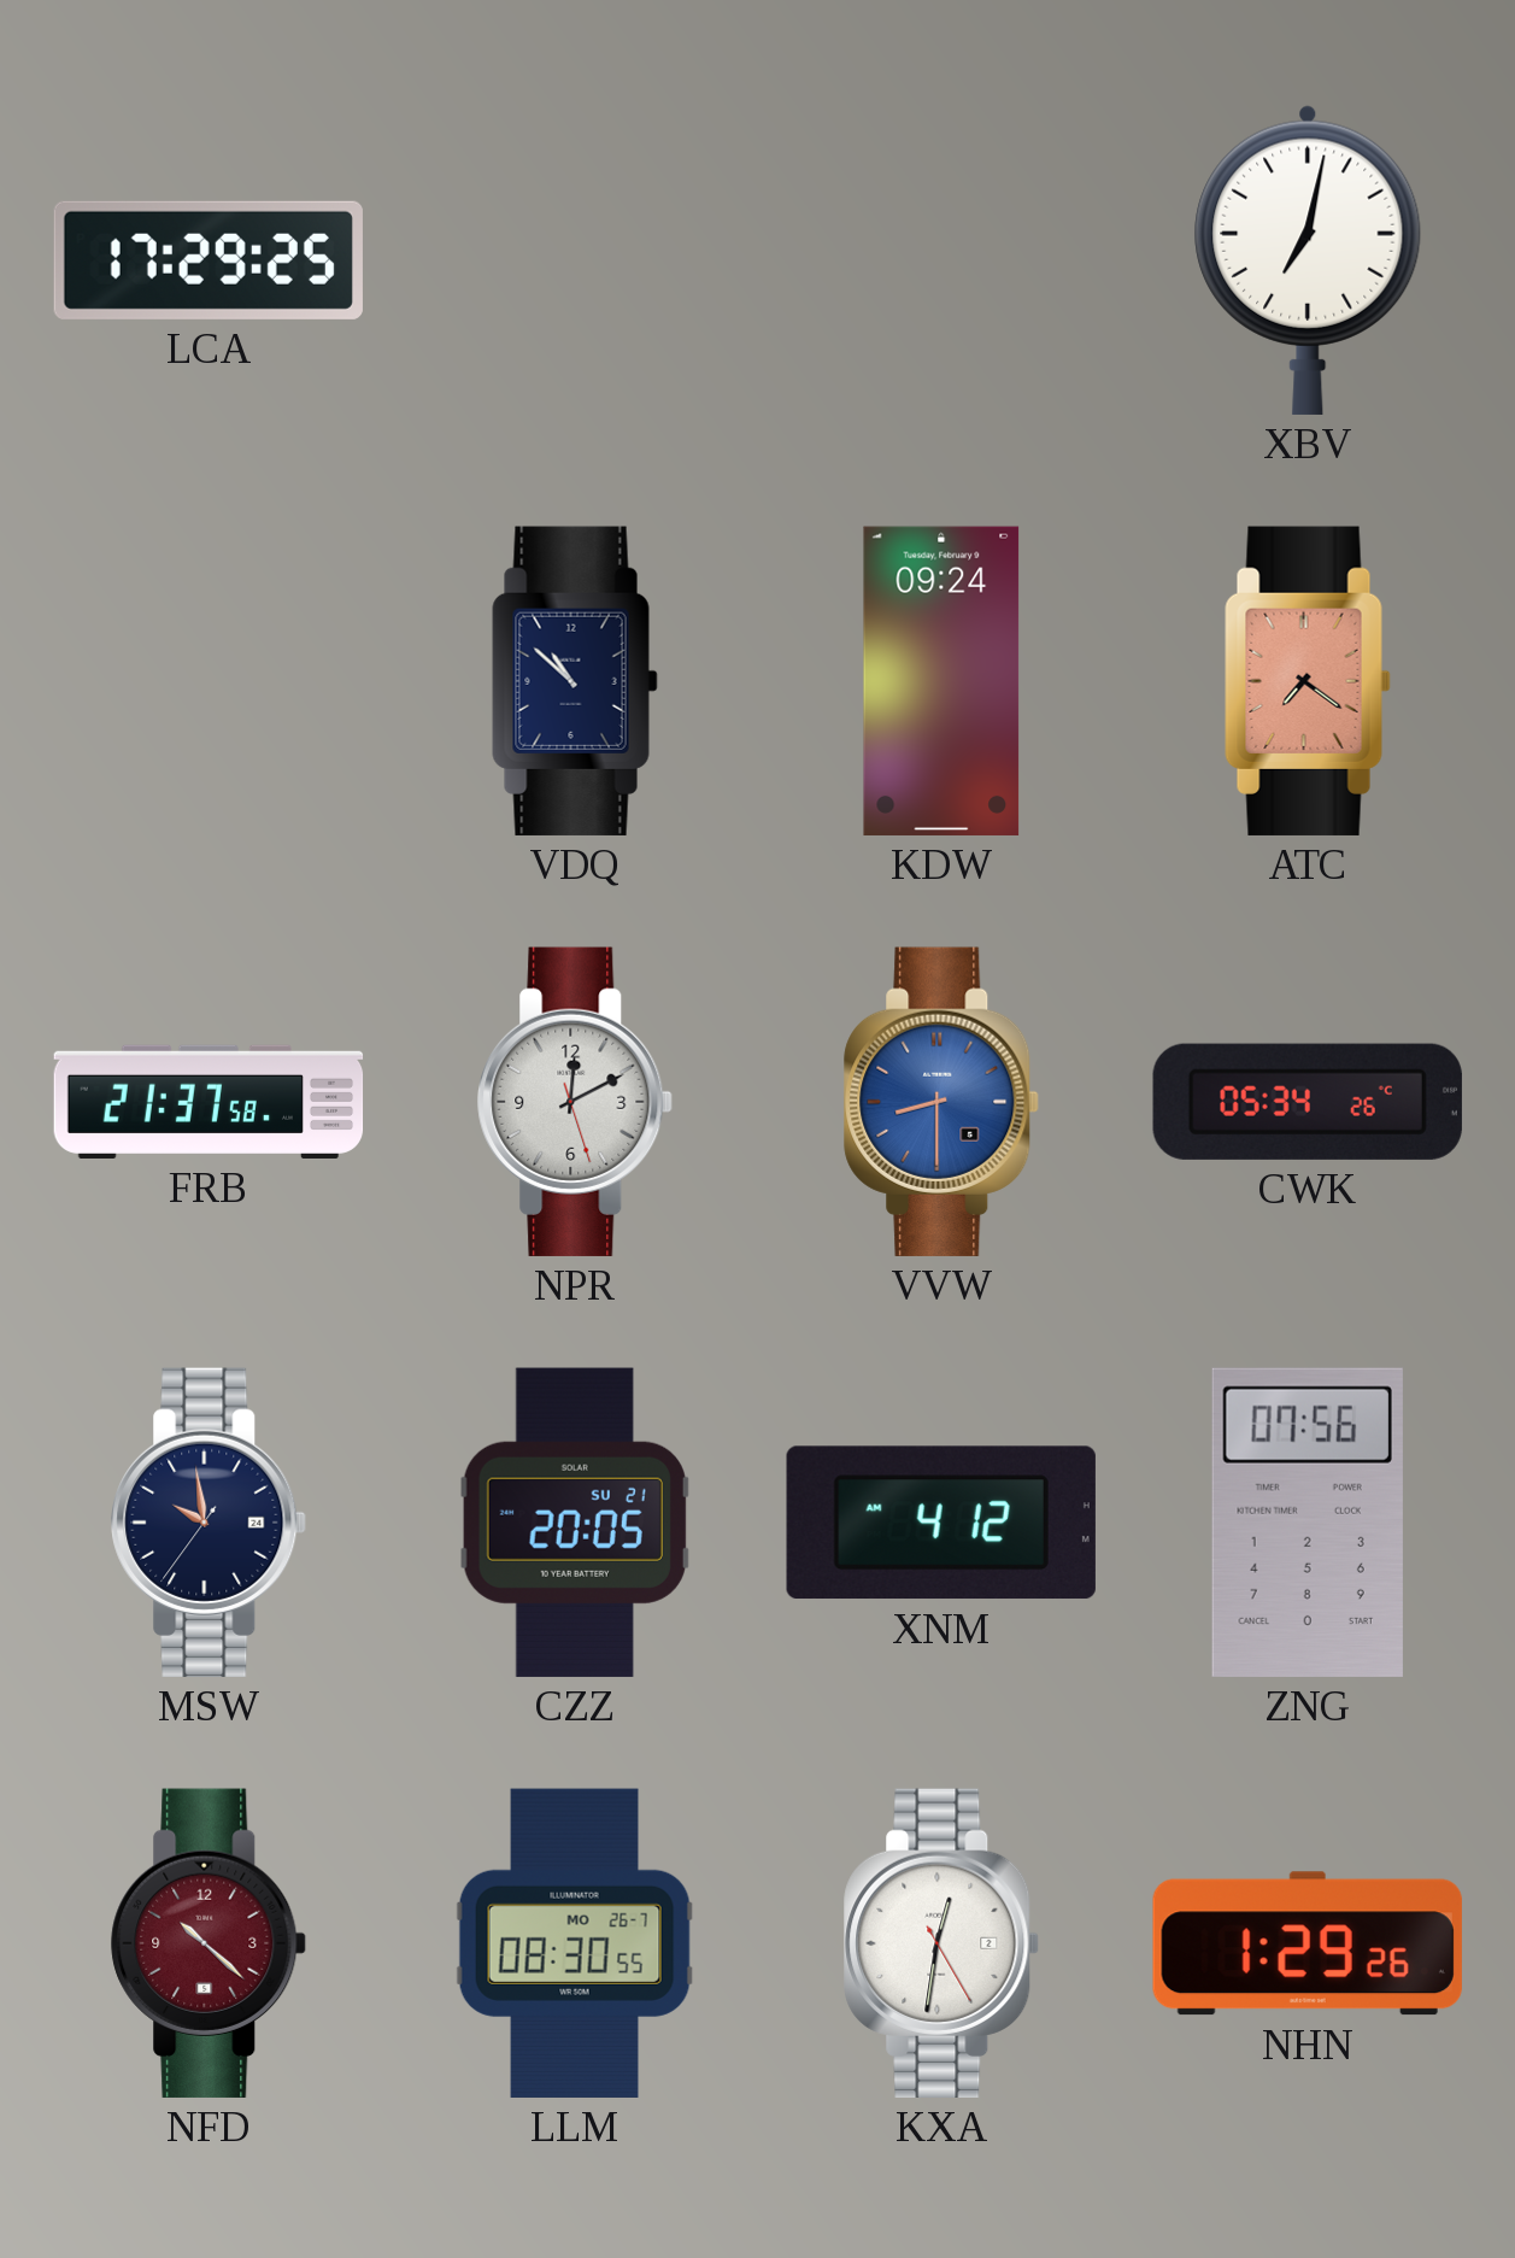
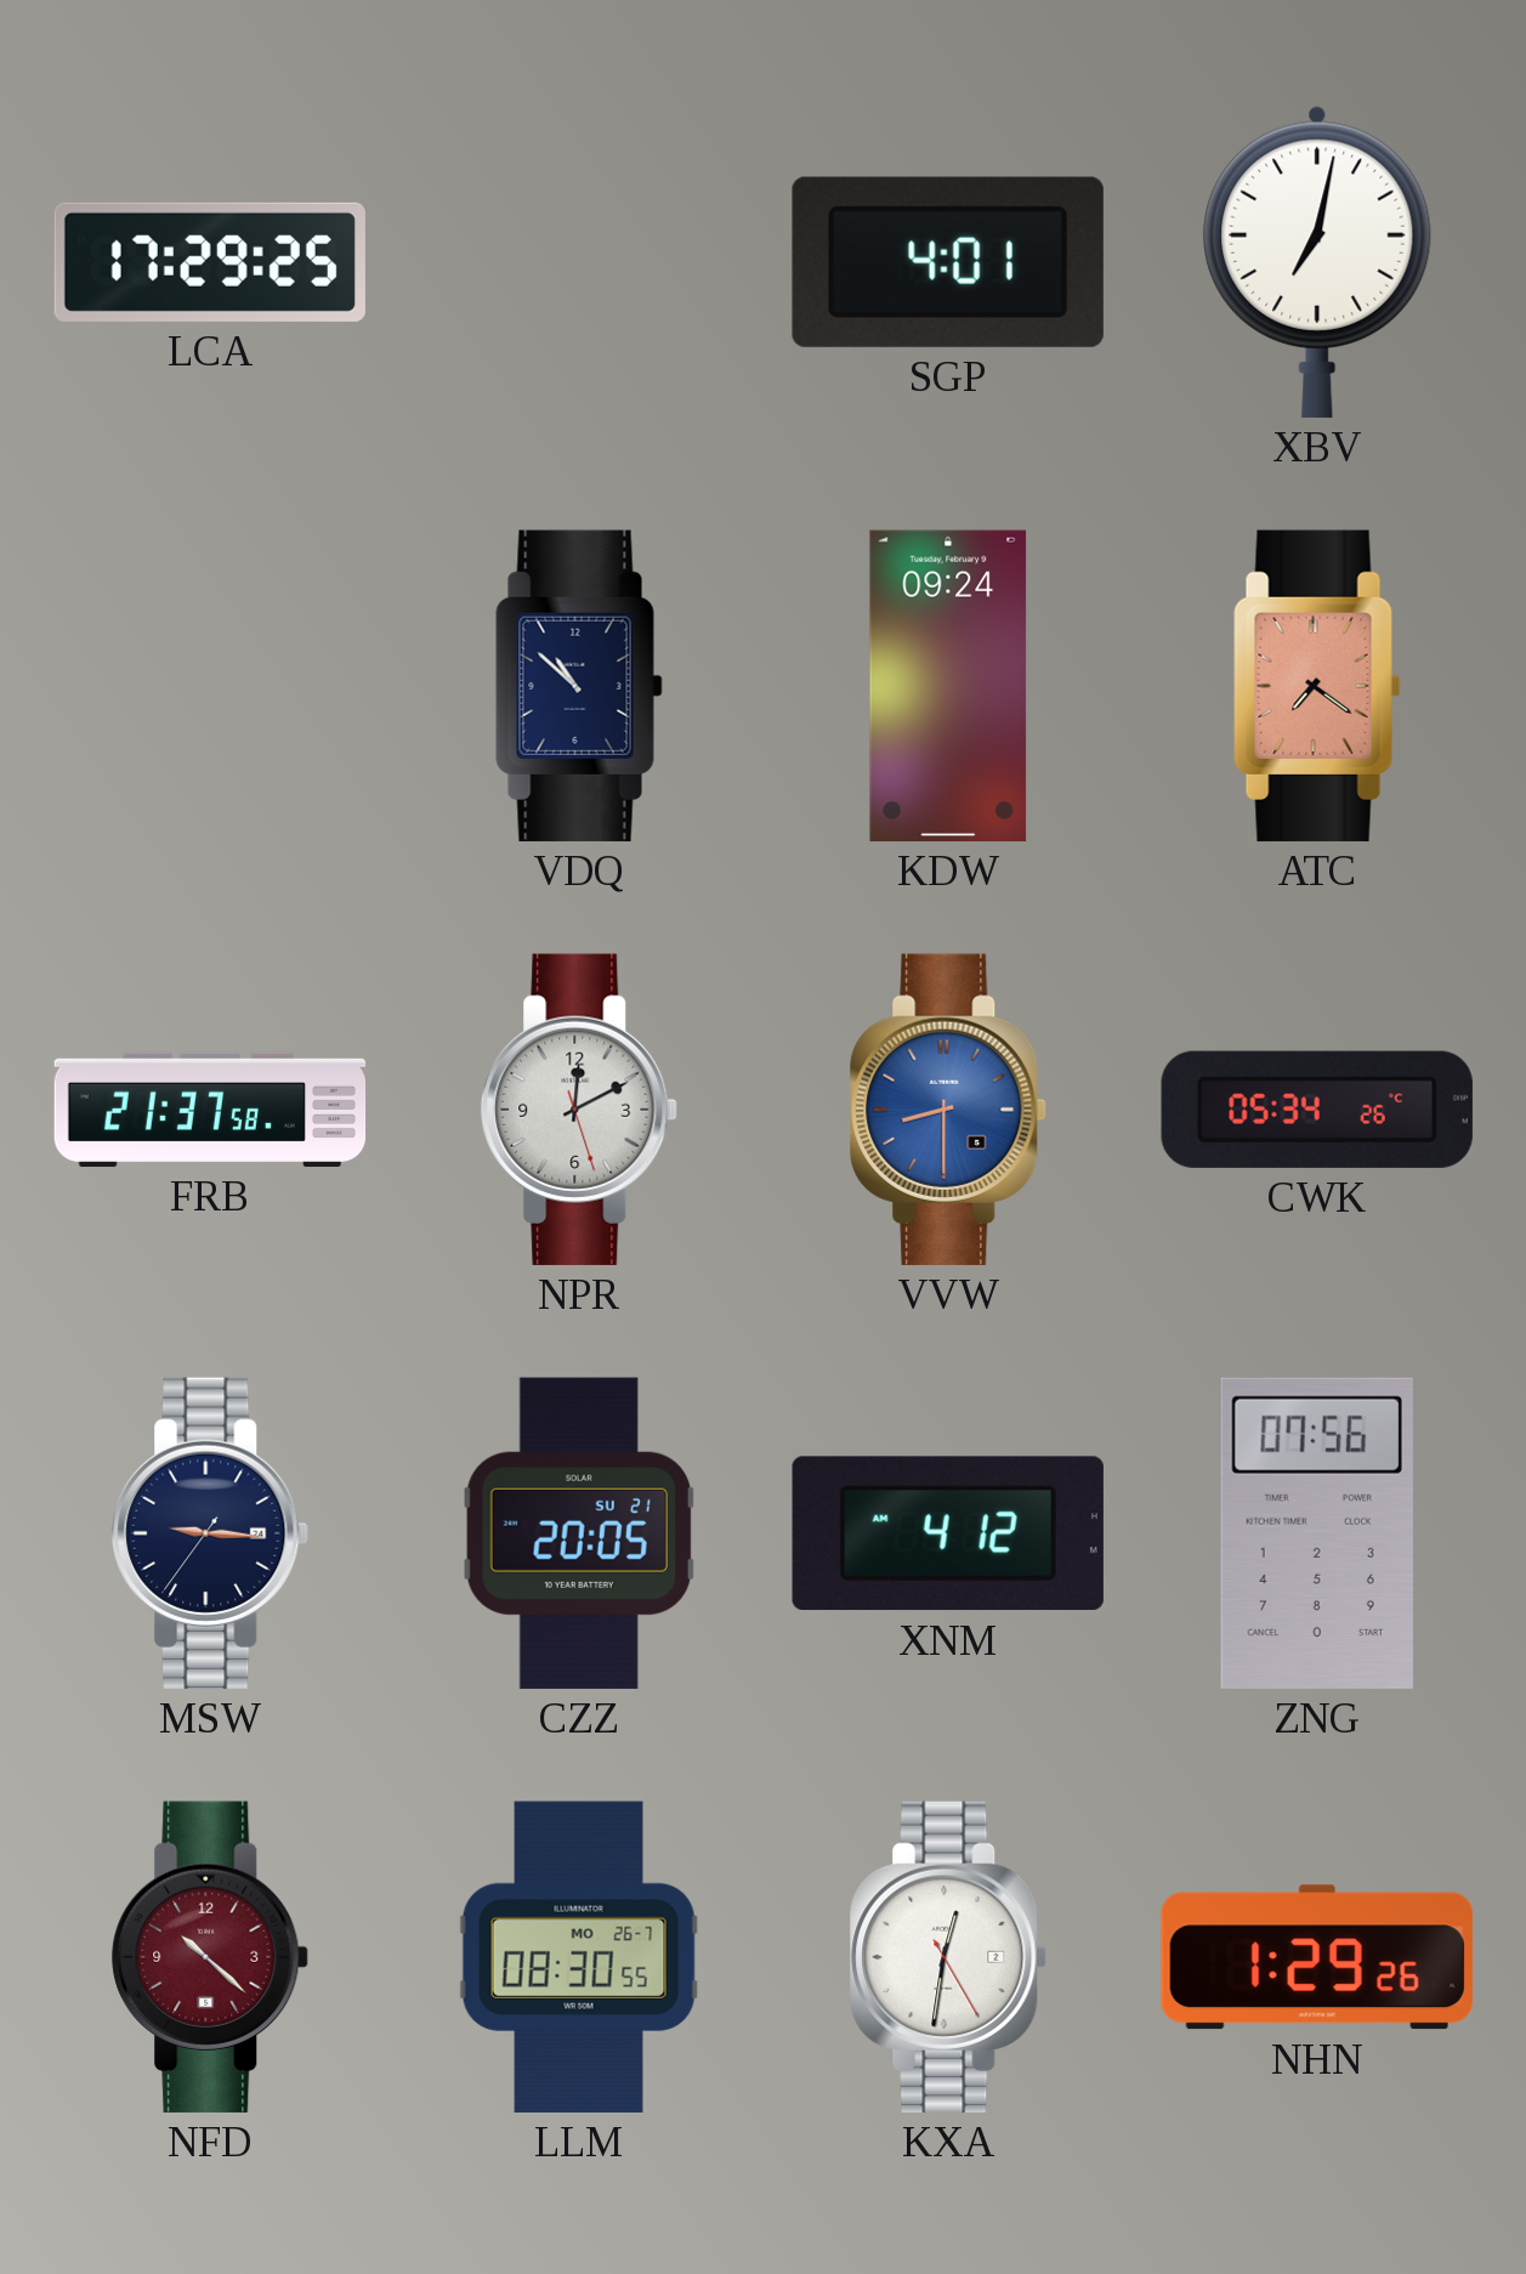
SGP: none -> 4:01
MSW: 9:58 -> 9:15
